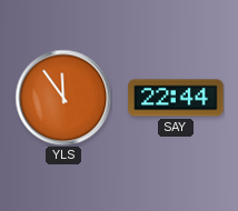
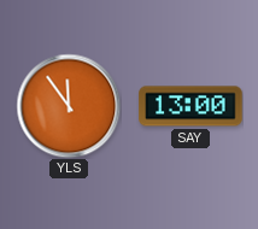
SAY: 22:44 -> 13:00
